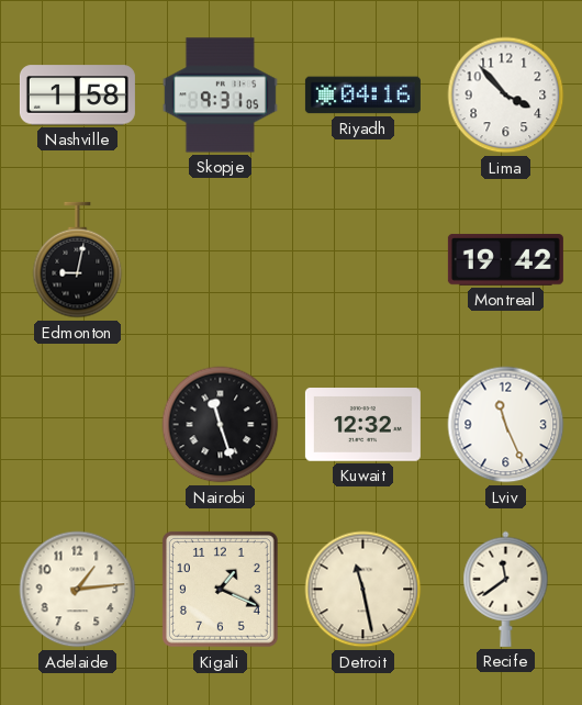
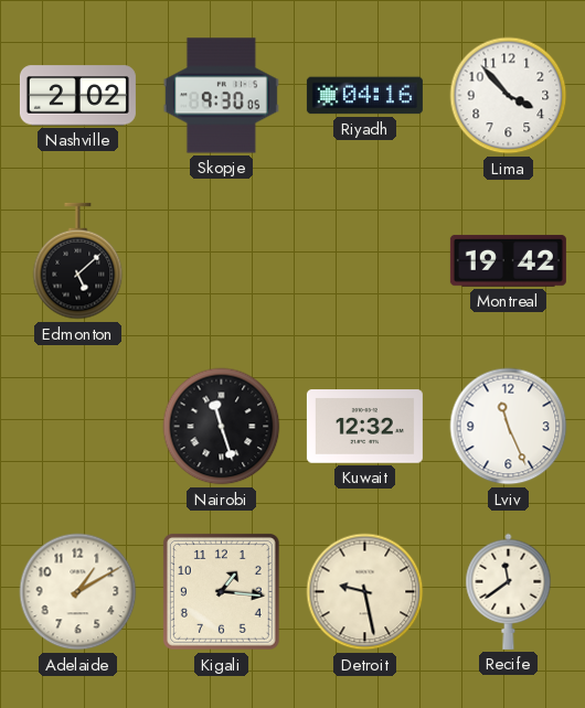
Nashville: 1:58 -> 2:02
Skopje: 9:31 -> 9:30
Edmonton: 9:02 -> 5:08
Adelaide: 1:14 -> 1:10
Kigali: 1:19 -> 1:16
Detroit: 11:28 -> 9:28
